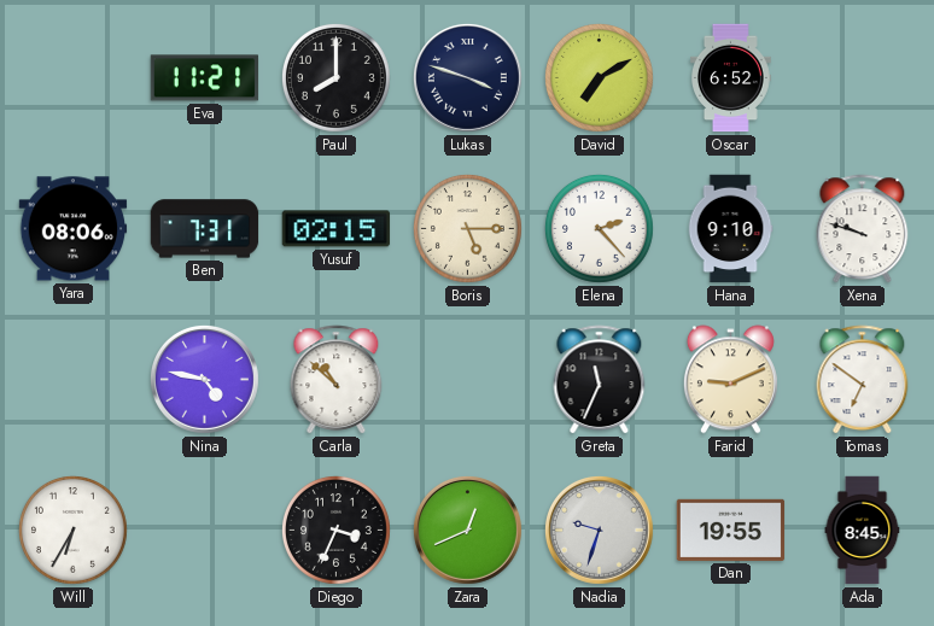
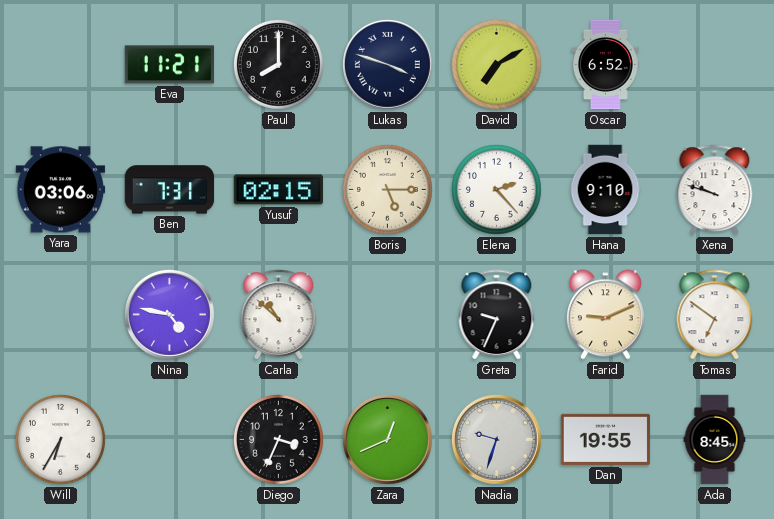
Yara: 08:06 -> 03:06
Greta: 11:34 -> 9:34
